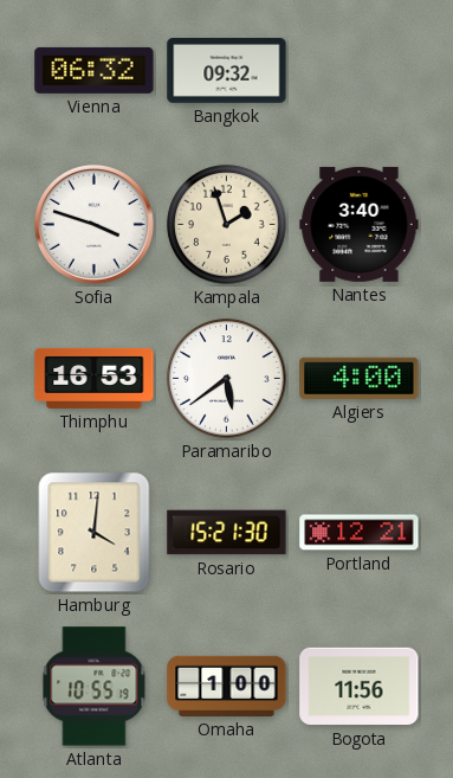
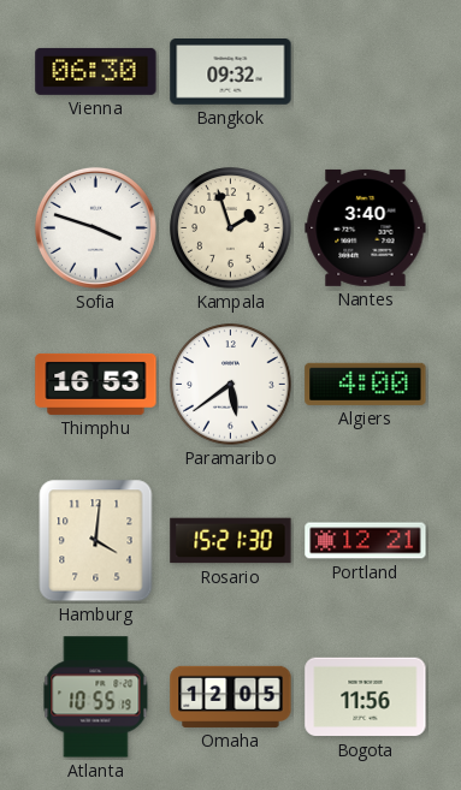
Vienna: 06:32 -> 06:30
Omaha: 1:00 -> 12:05
